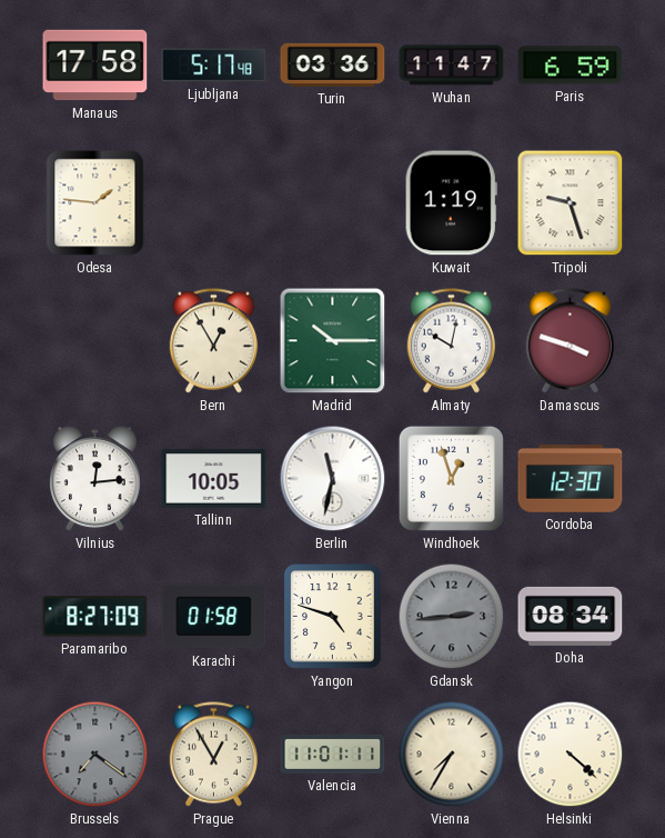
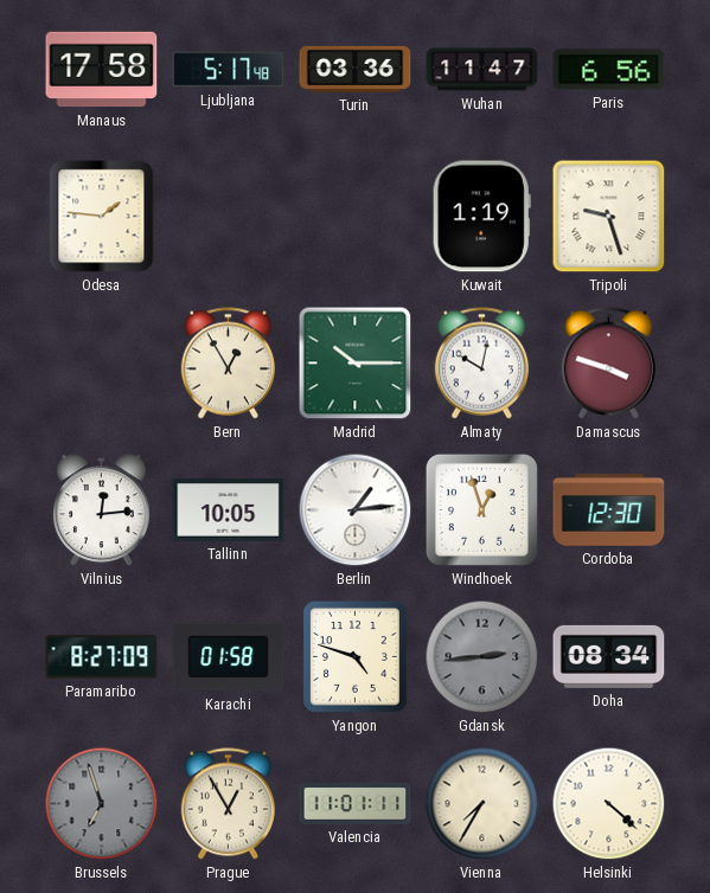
Paris: 6:59 -> 6:56
Berlin: 11:32 -> 1:14
Brussels: 7:21 -> 6:57
